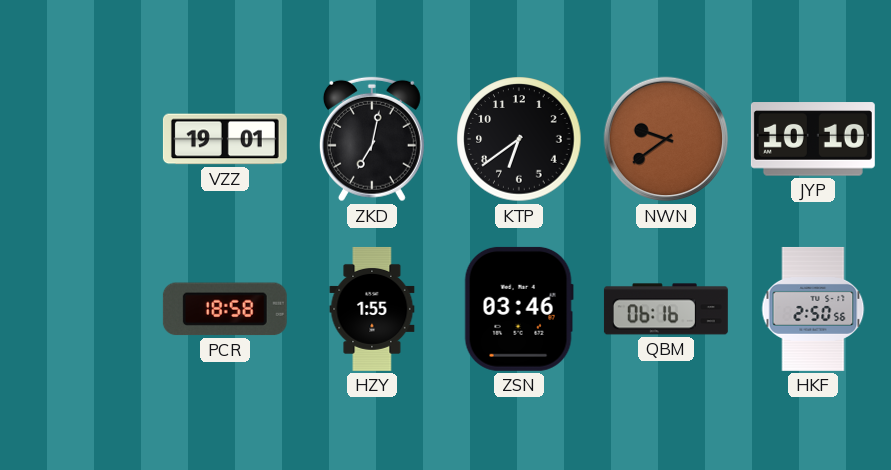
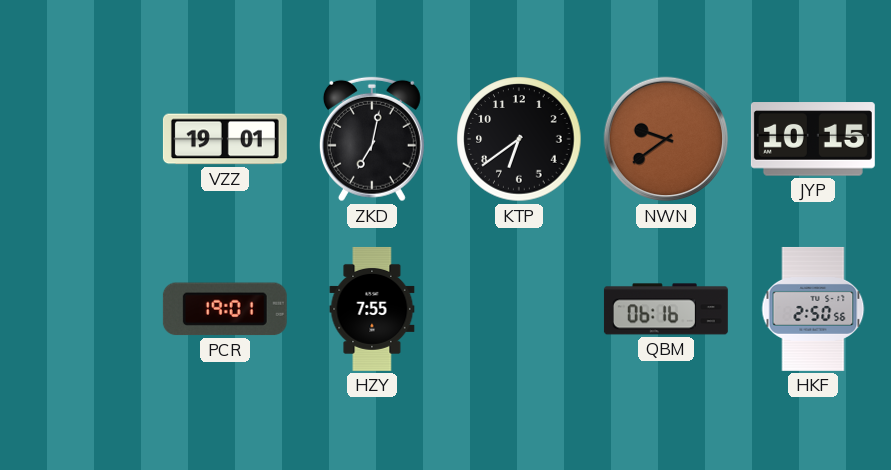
JYP: 10:10 -> 10:15
PCR: 18:58 -> 19:01
HZY: 1:55 -> 7:55
ZSN: 03:46 -> none
